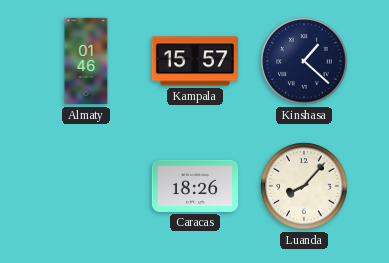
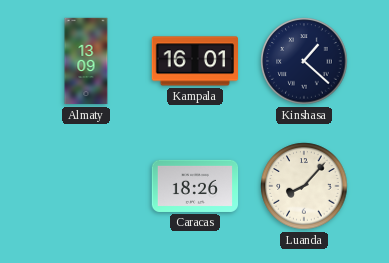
Almaty: 01:46 -> 13:09
Kampala: 15:57 -> 16:01
